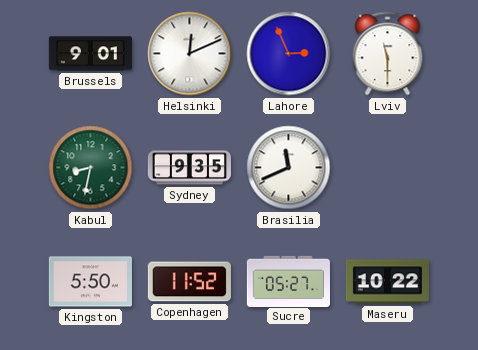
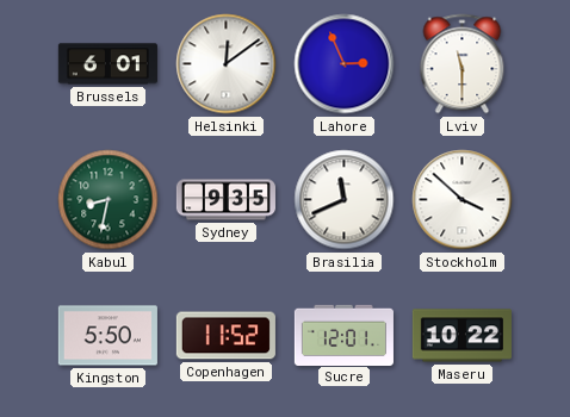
Brussels: 9:01 -> 6:01
Helsinki: 12:11 -> 12:09
Stockholm: none -> 3:52
Sucre: 05:27 -> 12:01
